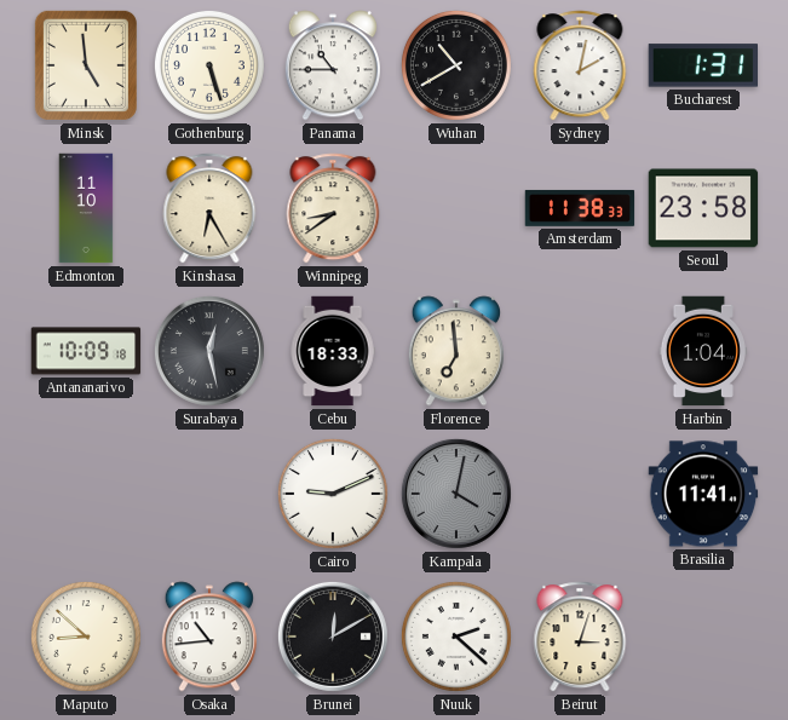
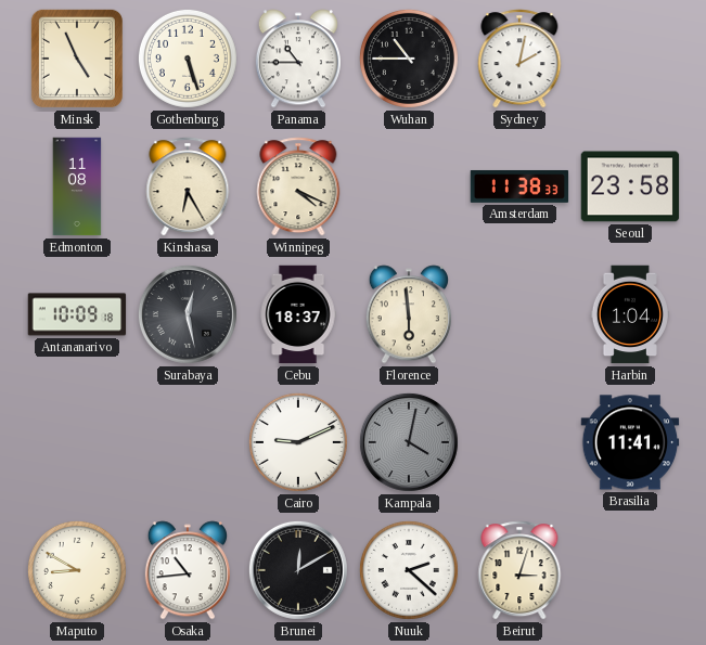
Minsk: 4:59 -> 4:56
Wuhan: 10:40 -> 10:45
Bucharest: 1:31 -> none
Edmonton: 11:10 -> 11:08
Winnipeg: 8:39 -> 4:19
Cebu: 18:33 -> 18:37
Florence: 6:59 -> 5:59
Maputo: 8:52 -> 8:50
